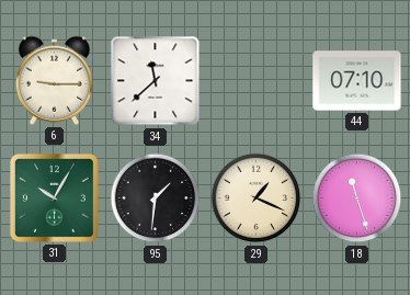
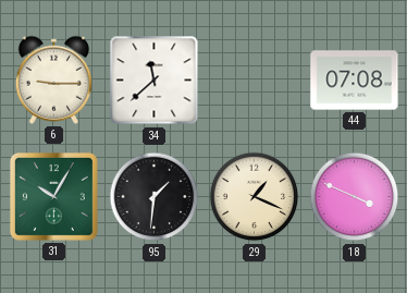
44: 07:10 -> 07:08
18: 11:27 -> 3:49
